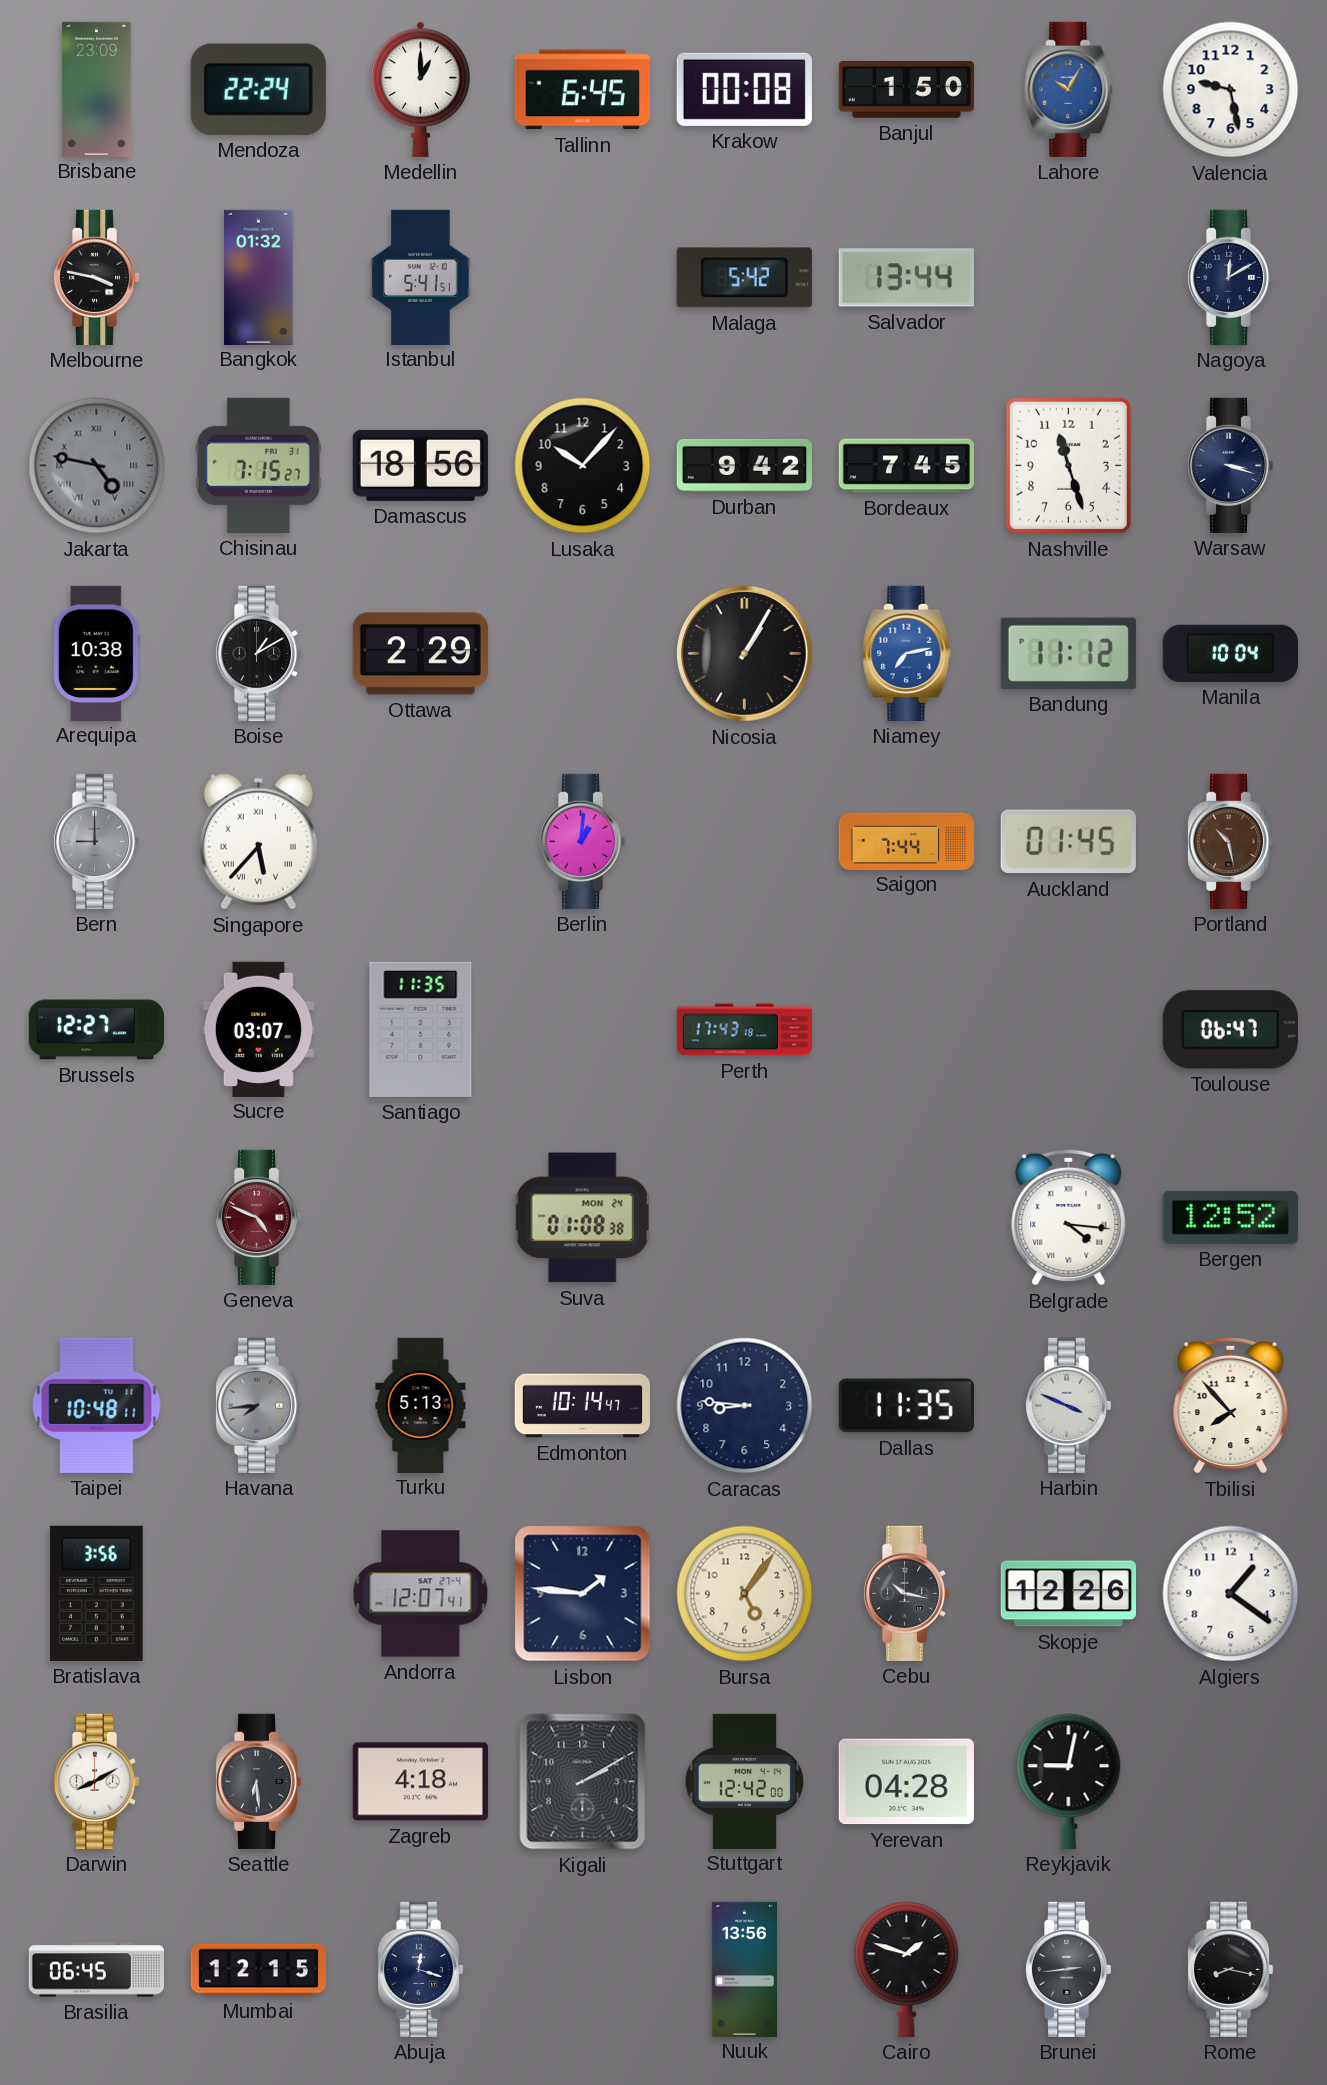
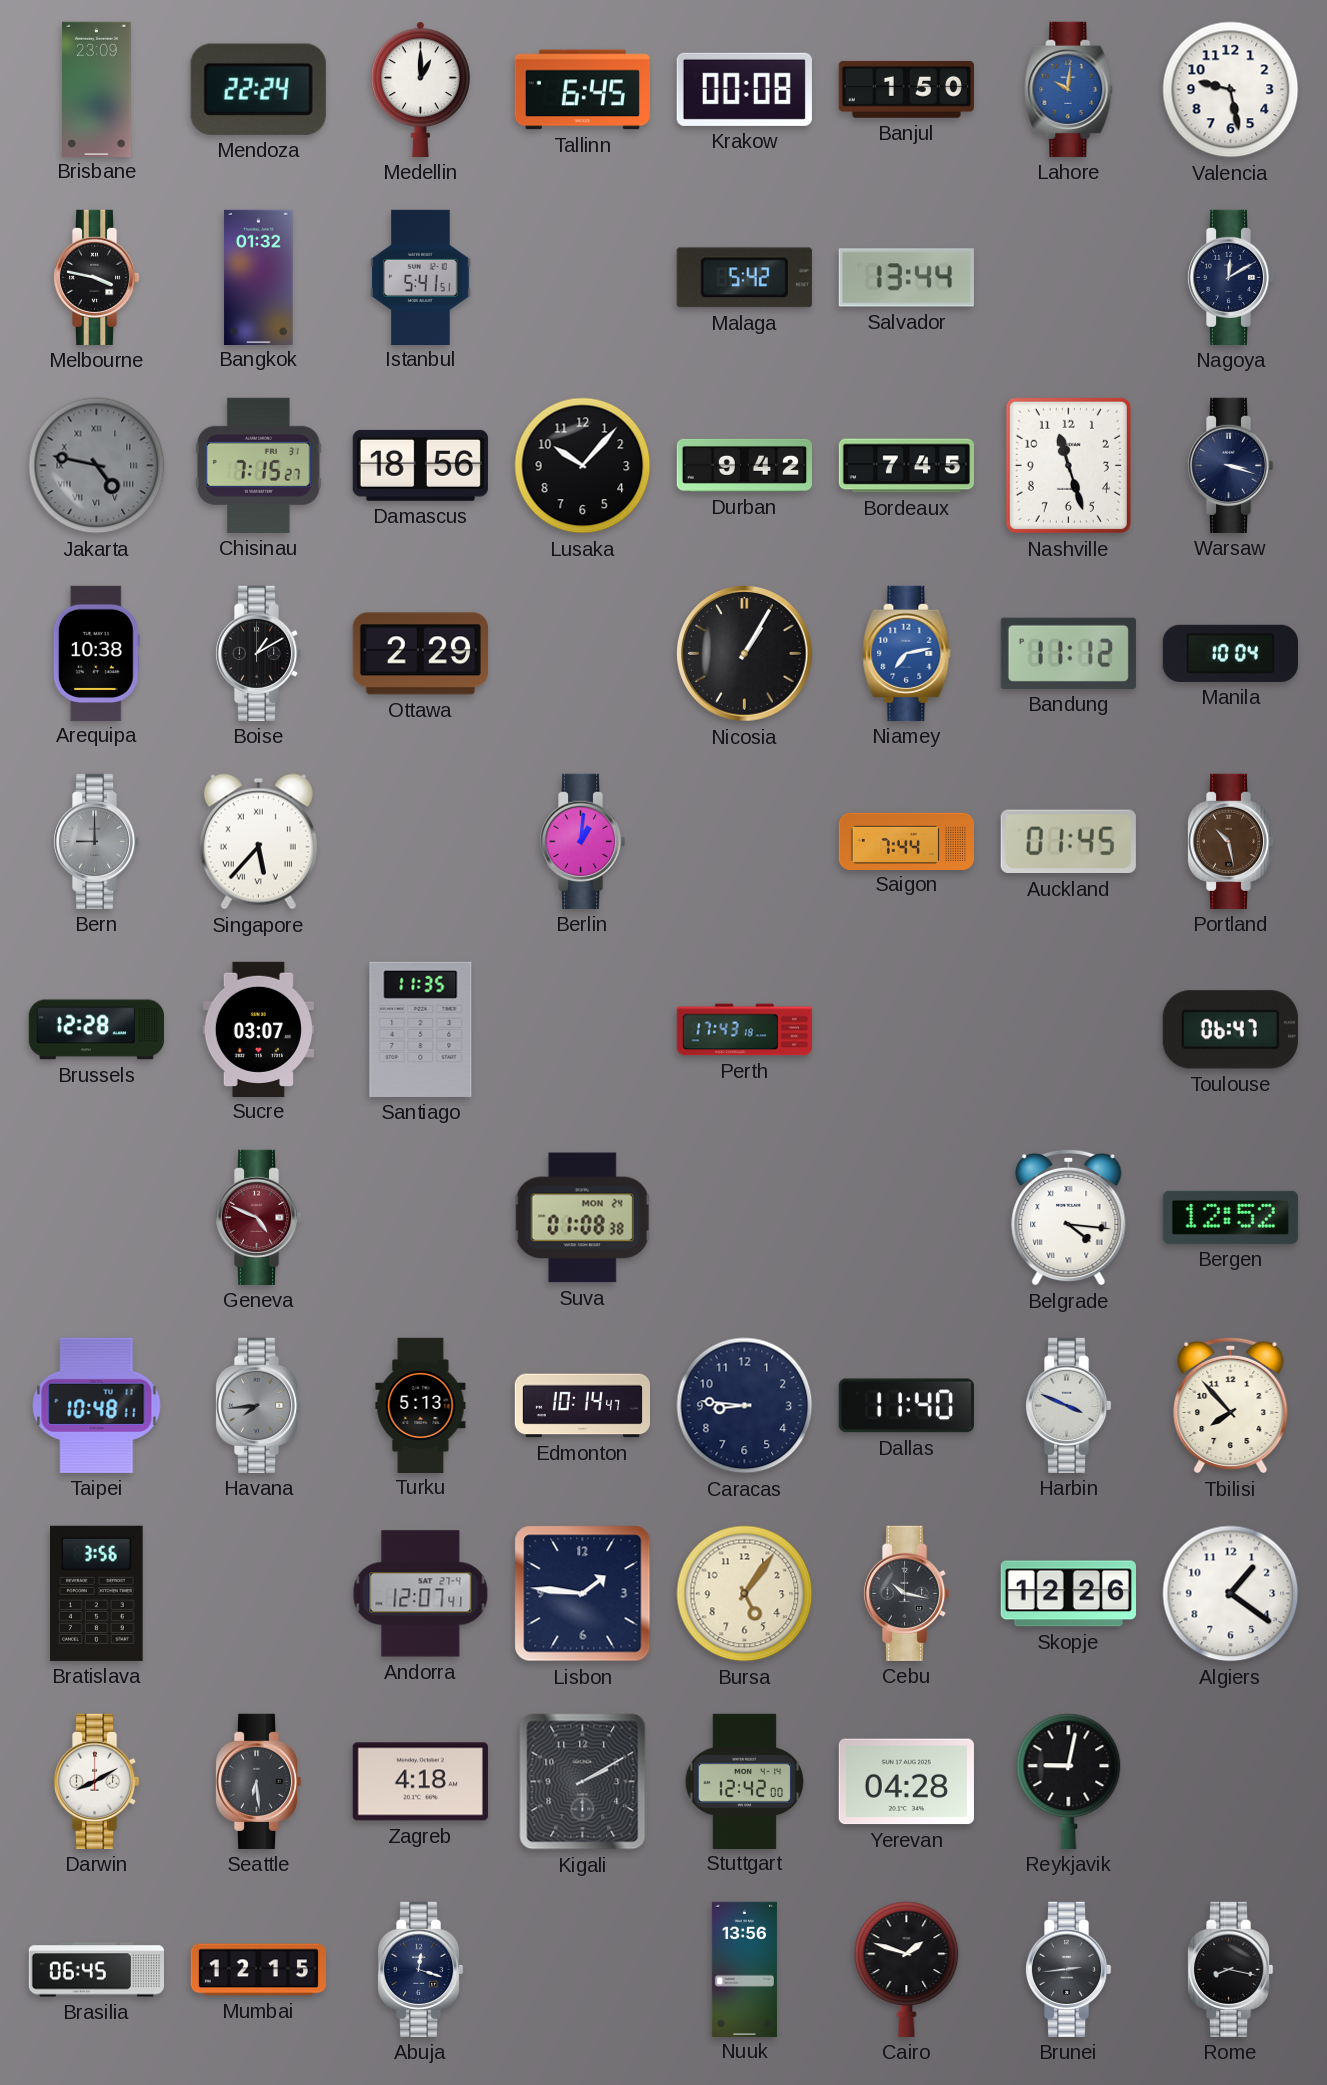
Lahore: 10:05 -> 10:01
Brussels: 12:27 -> 12:28
Dallas: 11:35 -> 11:40
